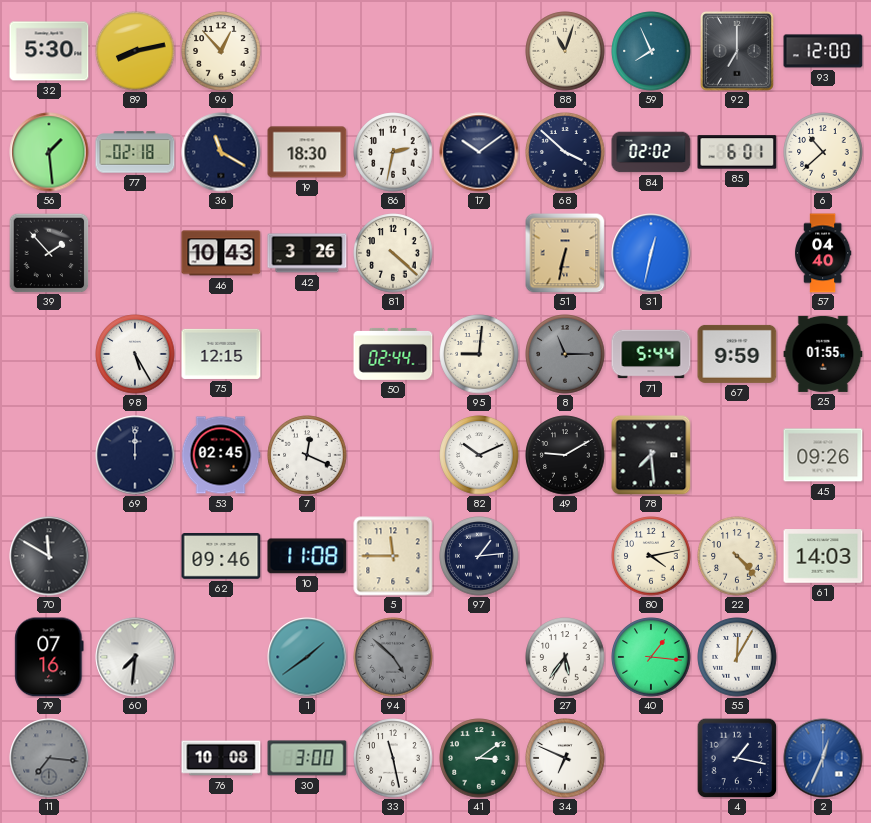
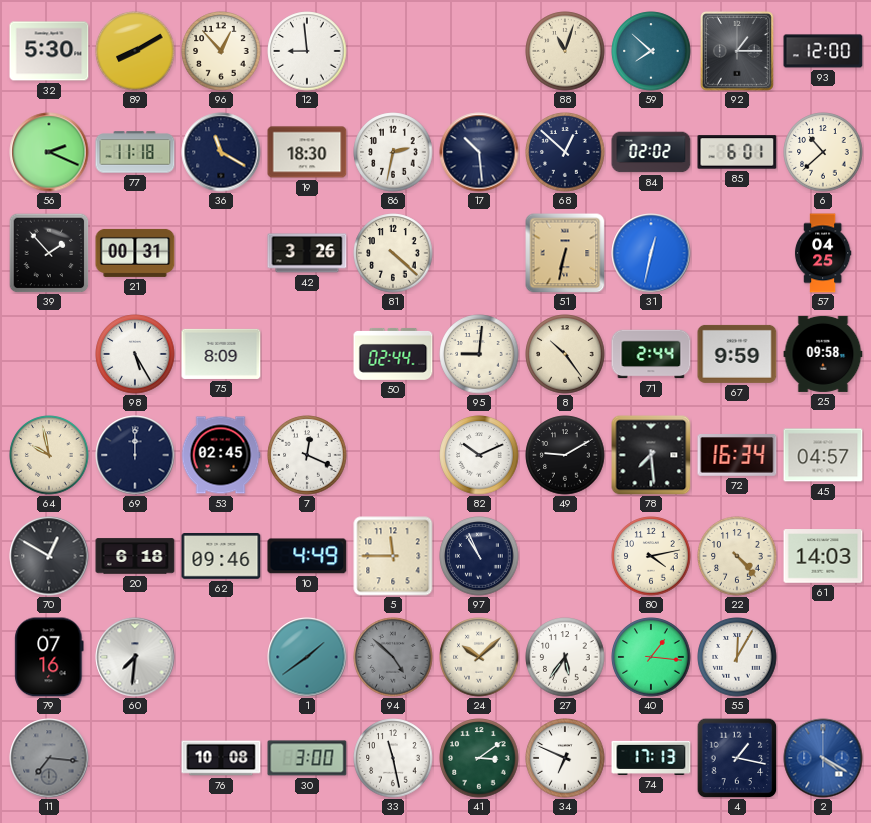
89: 8:13 -> 8:10
12: none -> 8:59
59: 7:56 -> 7:52
92: 7:00 -> 1:15
56: 1:29 -> 2:19
77: 02:18 -> 11:18
17: 10:09 -> 10:29
68: 3:52 -> 12:52
21: none -> 00:31
46: 10:43 -> none
57: 04:40 -> 04:25
75: 12:15 -> 8:09
8: 11:15 -> 10:24
8 dial: grey -> cream
71: 5:44 -> 2:44
25: 01:55 -> 09:58
64: none -> 9:58
72: none -> 16:34
45: 09:26 -> 04:57
70: 11:50 -> 12:50
20: none -> 6:18
10: 11:08 -> 4:49
97: 1:14 -> 10:56
24: none -> 10:08
74: none -> 17:13
2: 12:34 -> 4:20
